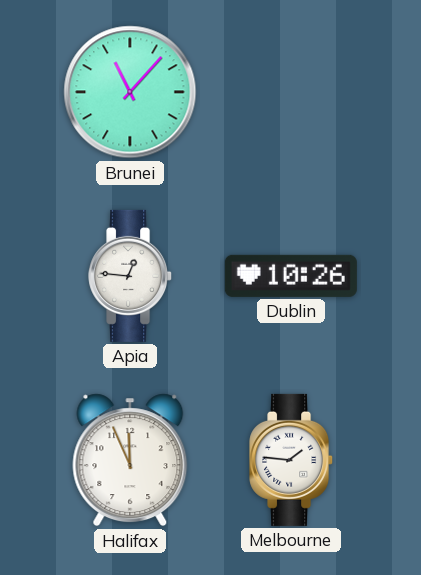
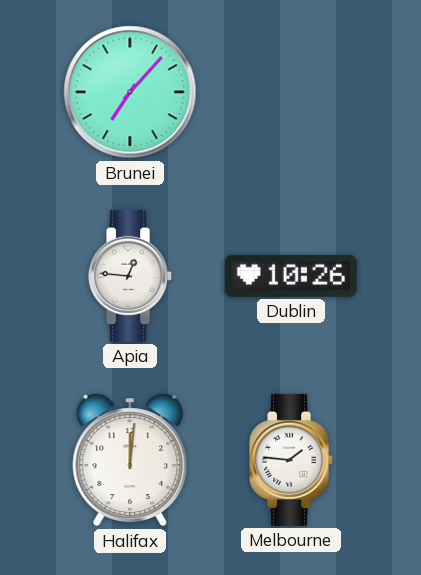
Brunei: 11:07 -> 7:07
Halifax: 11:56 -> 12:01
